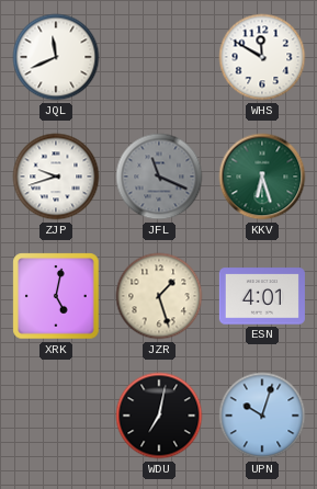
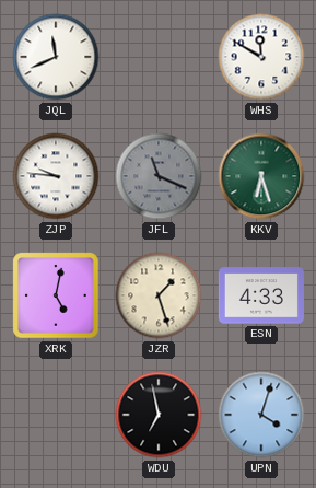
ZJP: 9:42 -> 9:46
ESN: 4:01 -> 4:33
WDU: 7:02 -> 6:58
UPN: 10:03 -> 4:03
